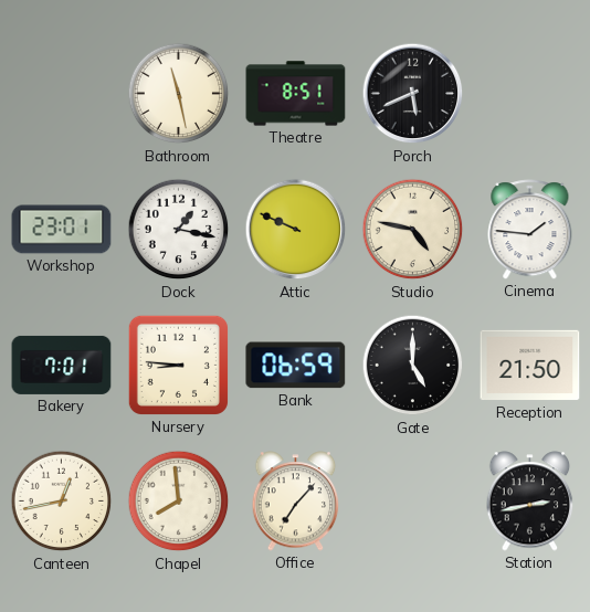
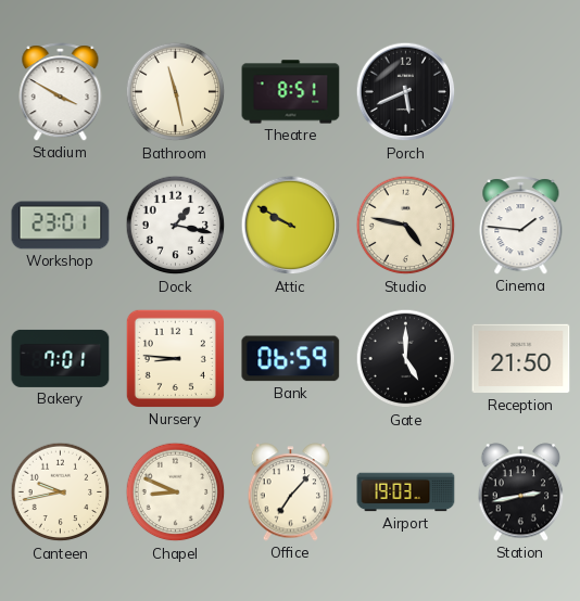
Stadium: none -> 3:50
Attic: 9:49 -> 9:50
Canteen: 12:43 -> 9:43
Chapel: 7:59 -> 8:49
Airport: none -> 19:03
